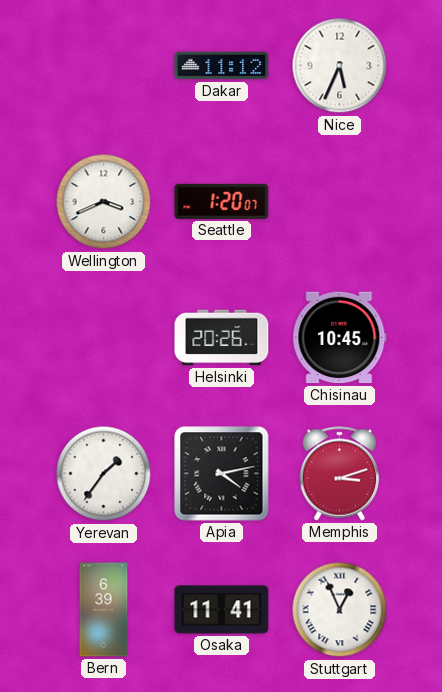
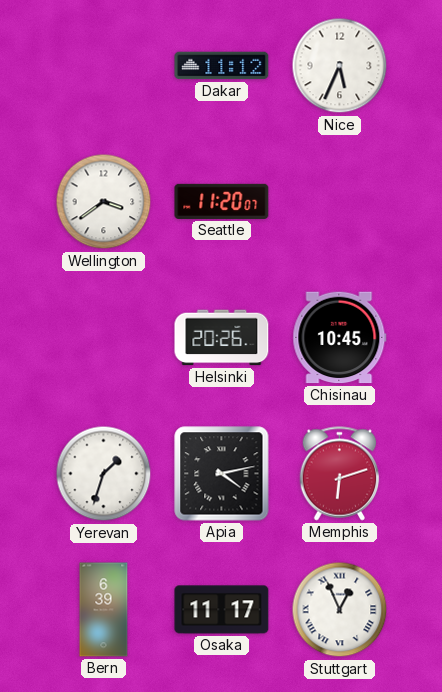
Wellington: 3:41 -> 3:39
Seattle: 1:20 -> 11:20
Yerevan: 1:36 -> 1:33
Memphis: 3:12 -> 6:12
Osaka: 11:41 -> 11:17
